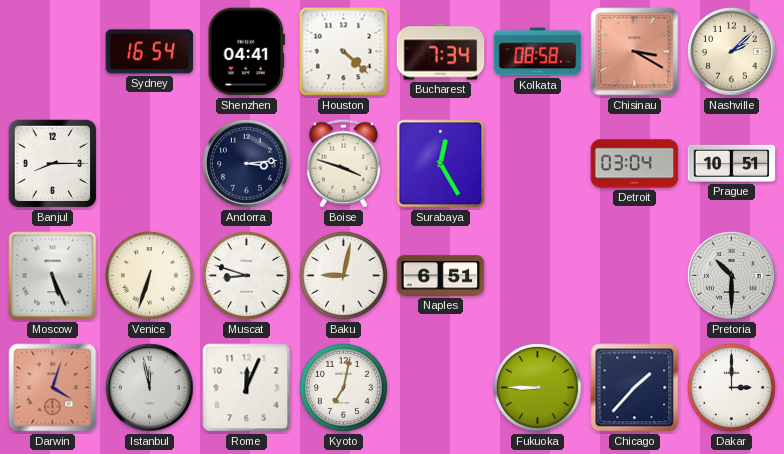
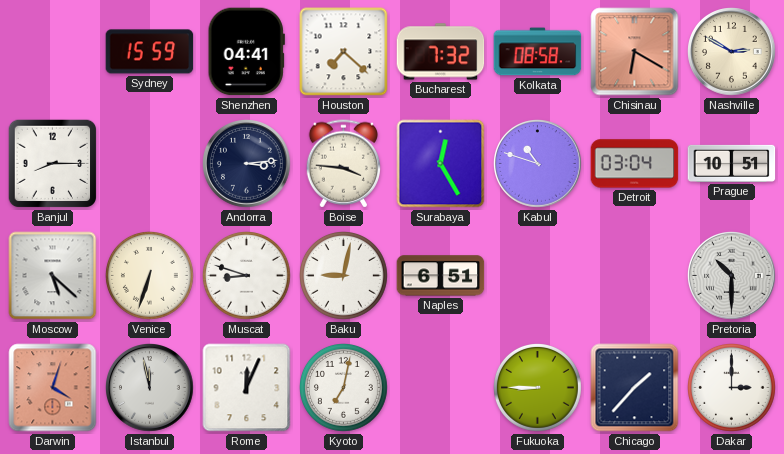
Sydney: 16:54 -> 15:59
Houston: 4:22 -> 7:22
Bucharest: 7:34 -> 7:32
Chisinau: 3:20 -> 6:20
Nashville: 2:08 -> 2:50
Boise: 3:48 -> 3:46
Kabul: none -> 10:48
Moscow: 5:26 -> 5:22
